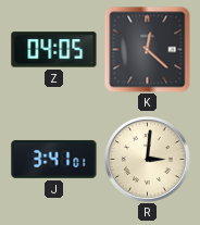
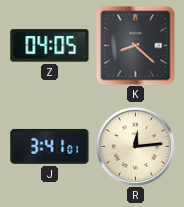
K: 12:22 -> 8:22
R: 3:01 -> 12:14
